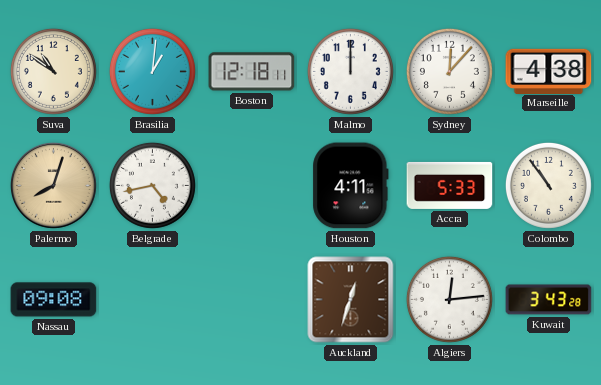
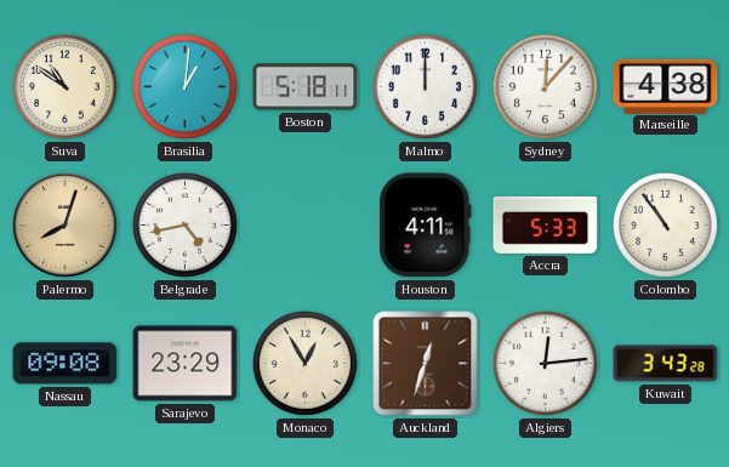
Boston: 12:18 -> 5:18
Sarajevo: none -> 23:29
Monaco: none -> 12:55
